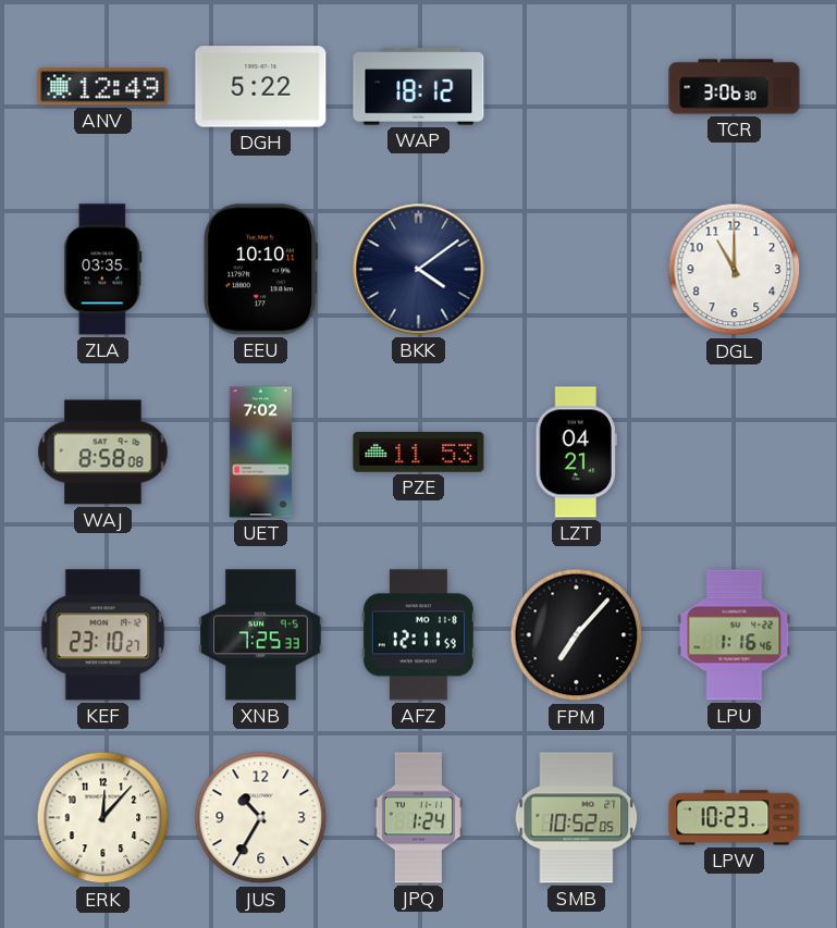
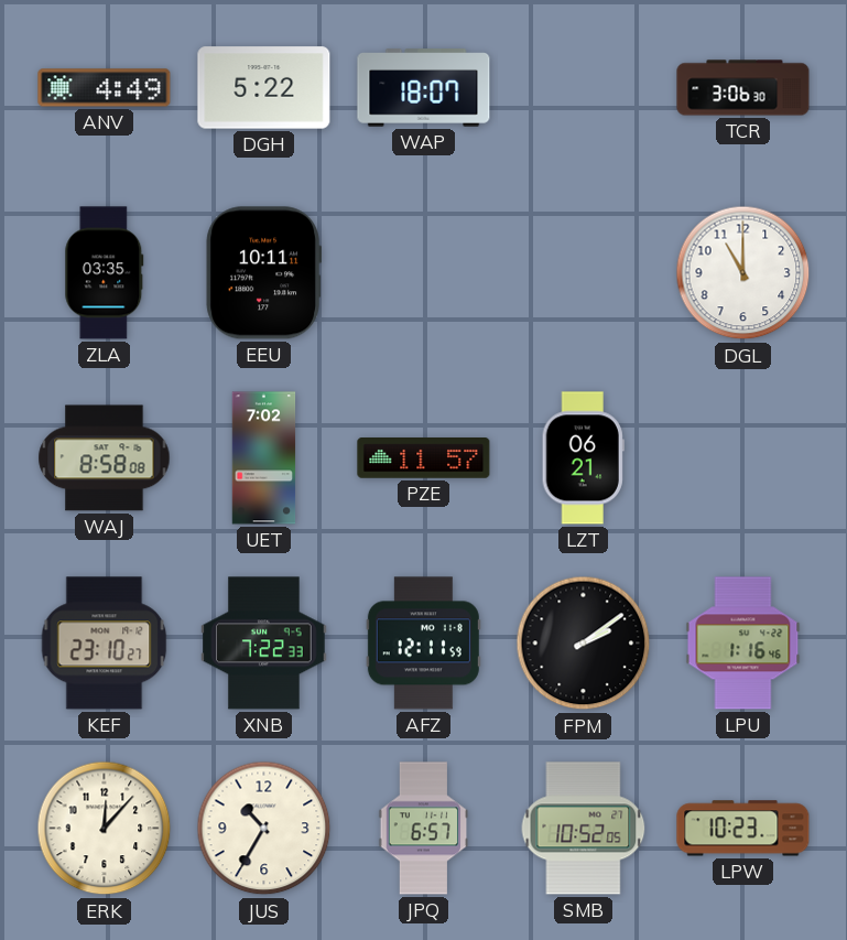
ANV: 12:49 -> 4:49
WAP: 18:12 -> 18:07
EEU: 10:10 -> 10:11
BKK: 4:09 -> none
PZE: 11:53 -> 11:57
LZT: 04:21 -> 06:21
XNB: 7:25 -> 7:22
FPM: 7:07 -> 2:09
JPQ: 1:24 -> 6:57
